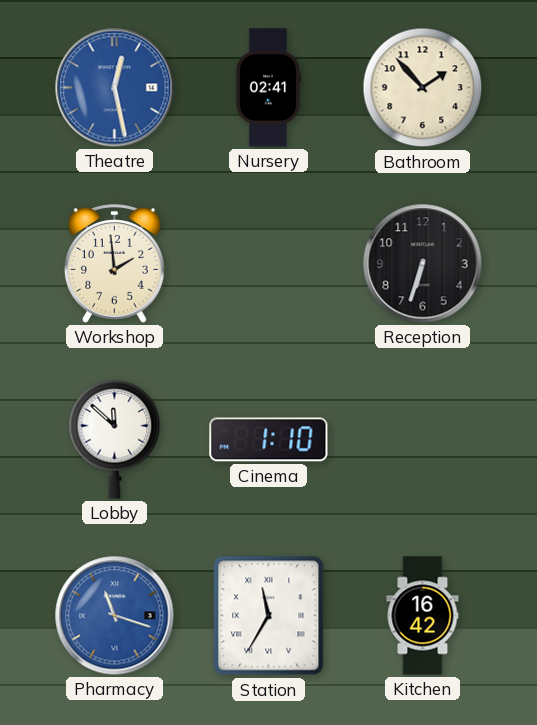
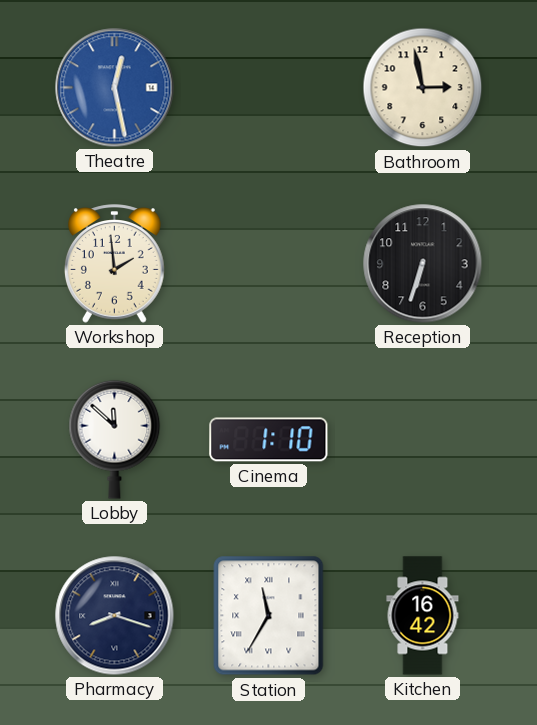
Nursery: 02:41 -> none
Bathroom: 1:53 -> 2:58
Pharmacy: 11:18 -> 8:18
Pharmacy dial: blue -> navy
